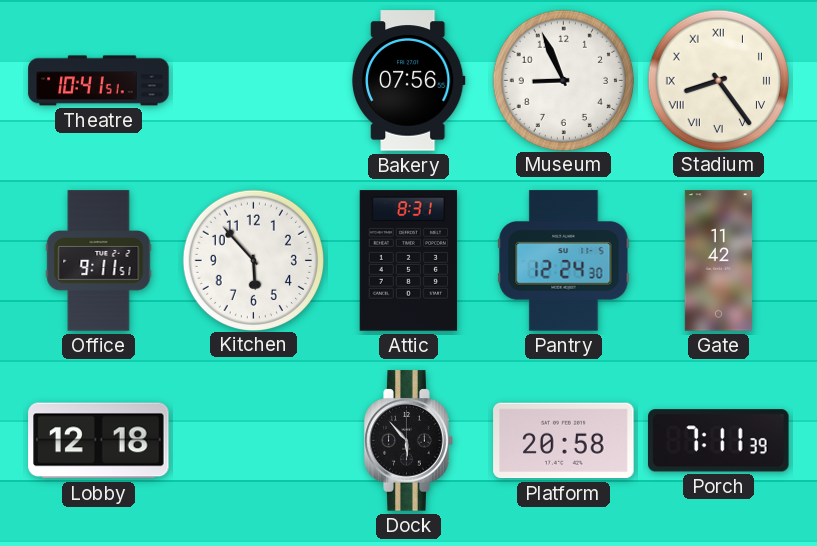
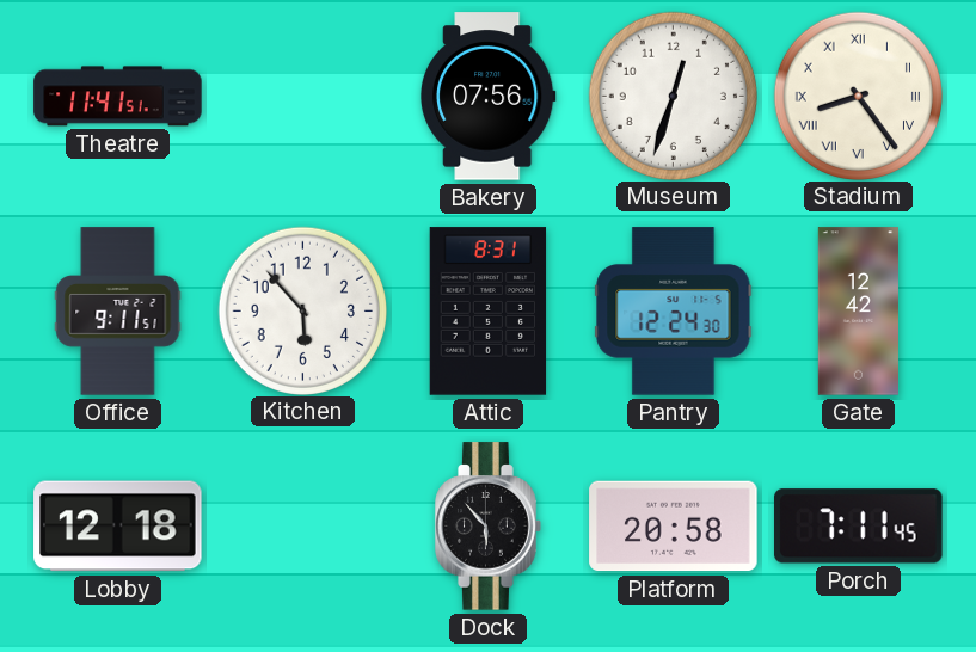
Theatre: 10:41 -> 11:41
Museum: 8:56 -> 12:33
Gate: 11:42 -> 12:42
Porch: 7:11:39 -> 7:11:45
